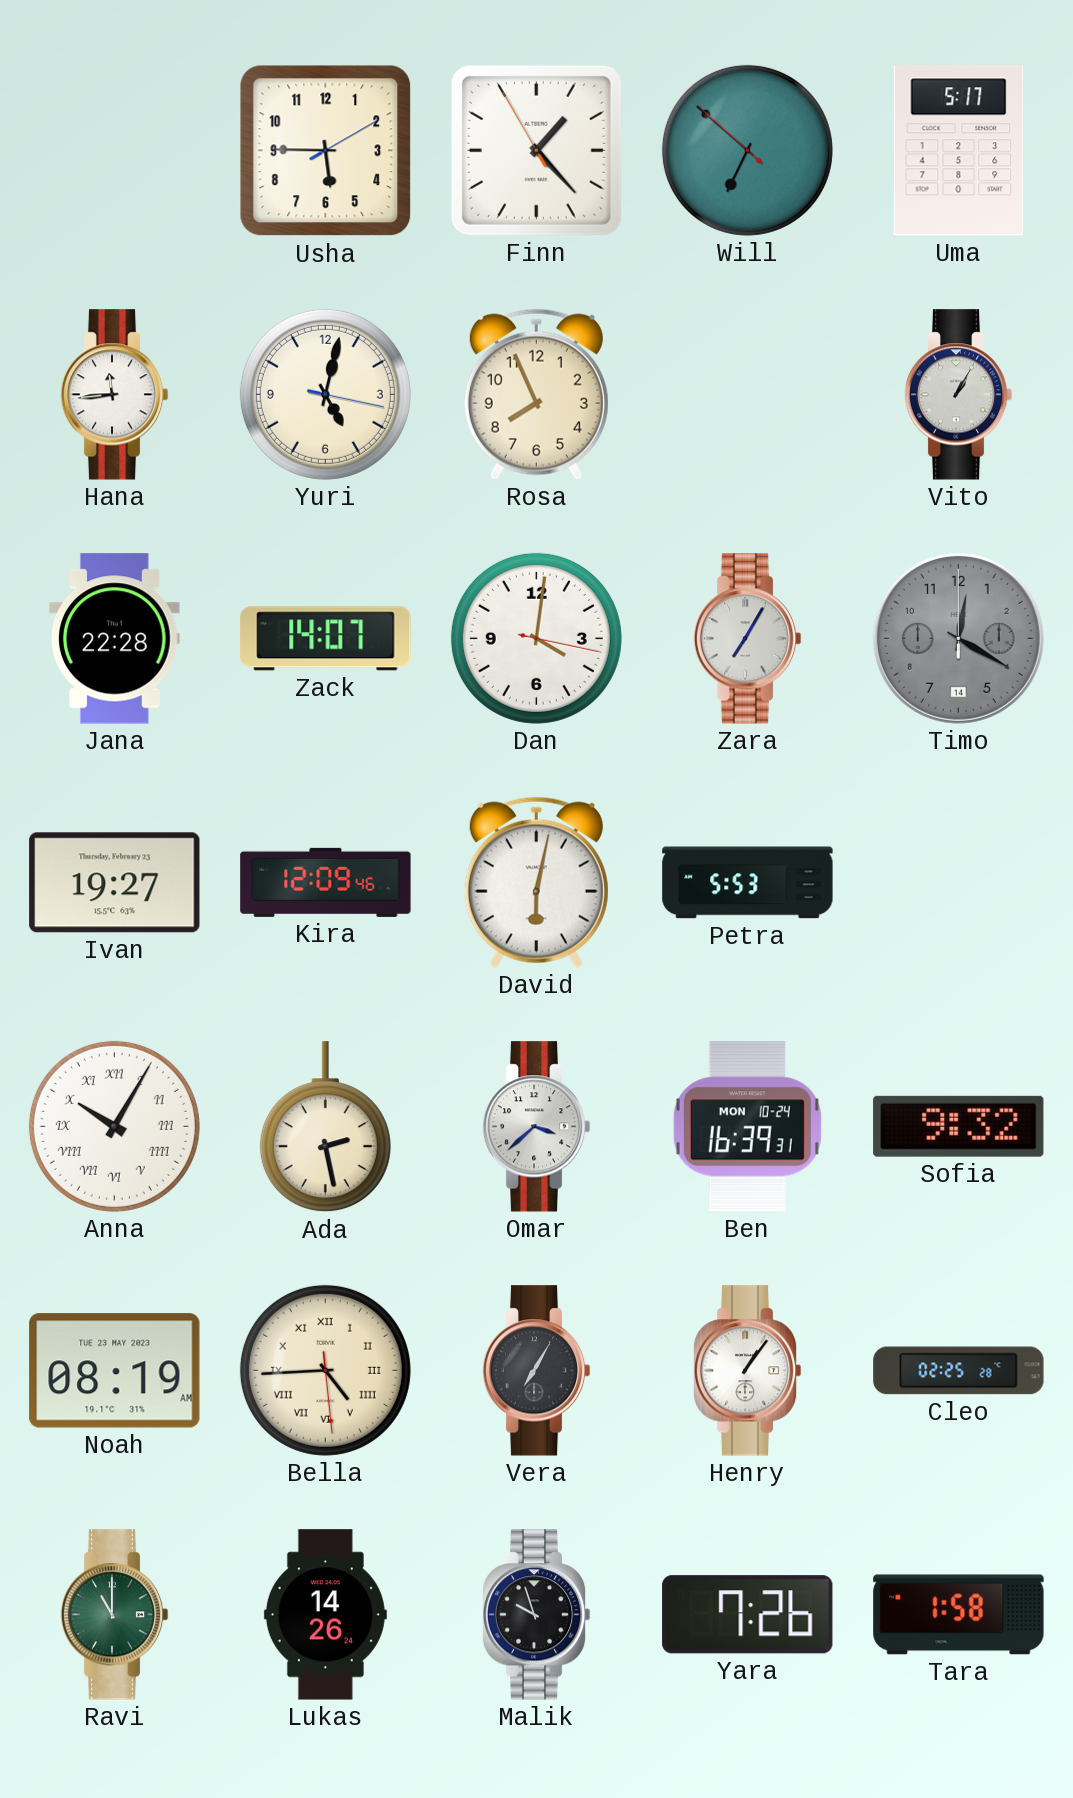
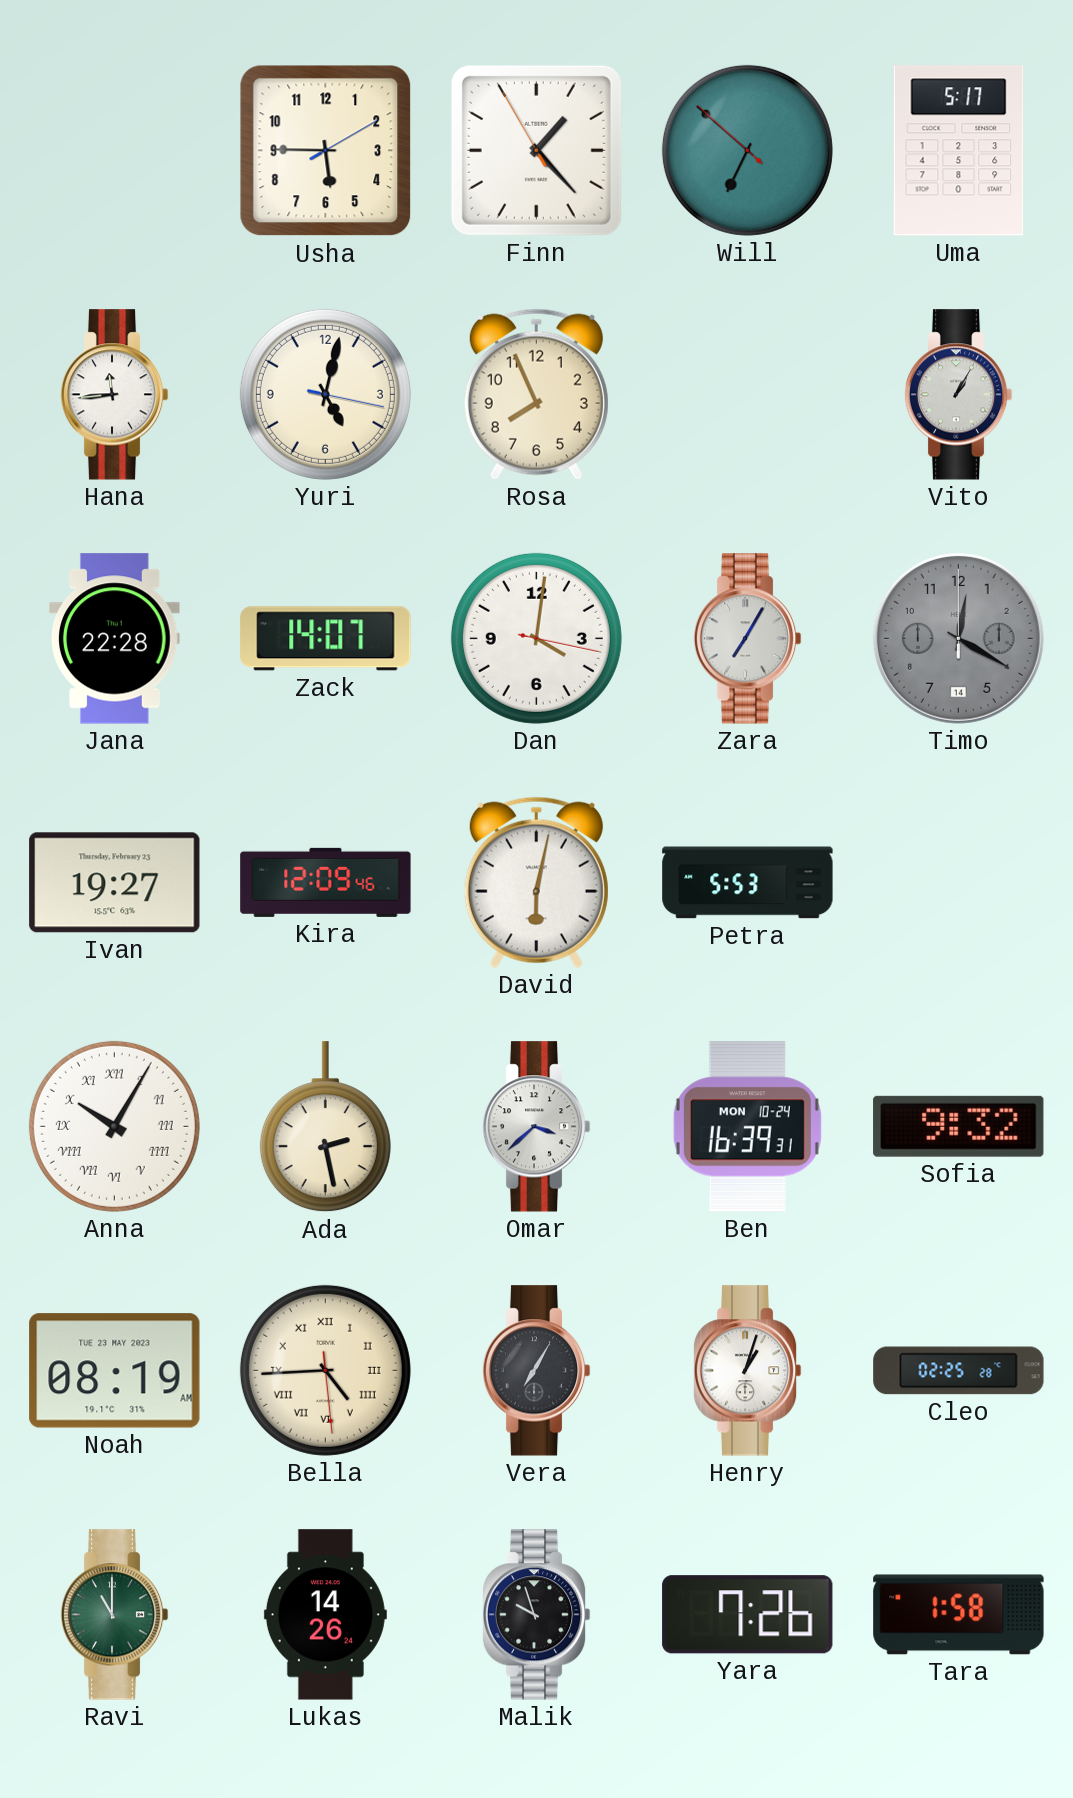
Henry: 1:06 -> 1:03
